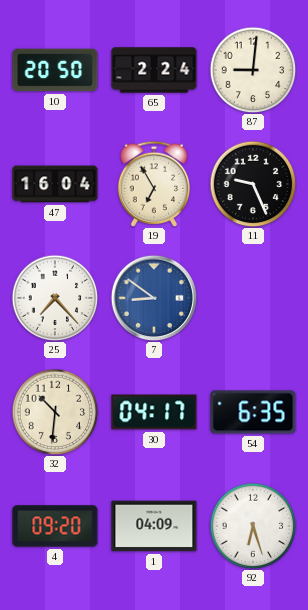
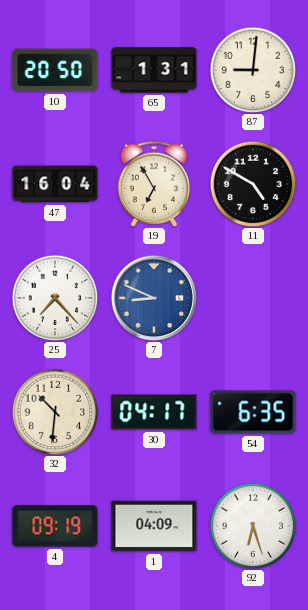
65: 2:24 -> 1:31
11: 9:26 -> 4:50
7: 8:51 -> 8:49
4: 09:20 -> 09:19
